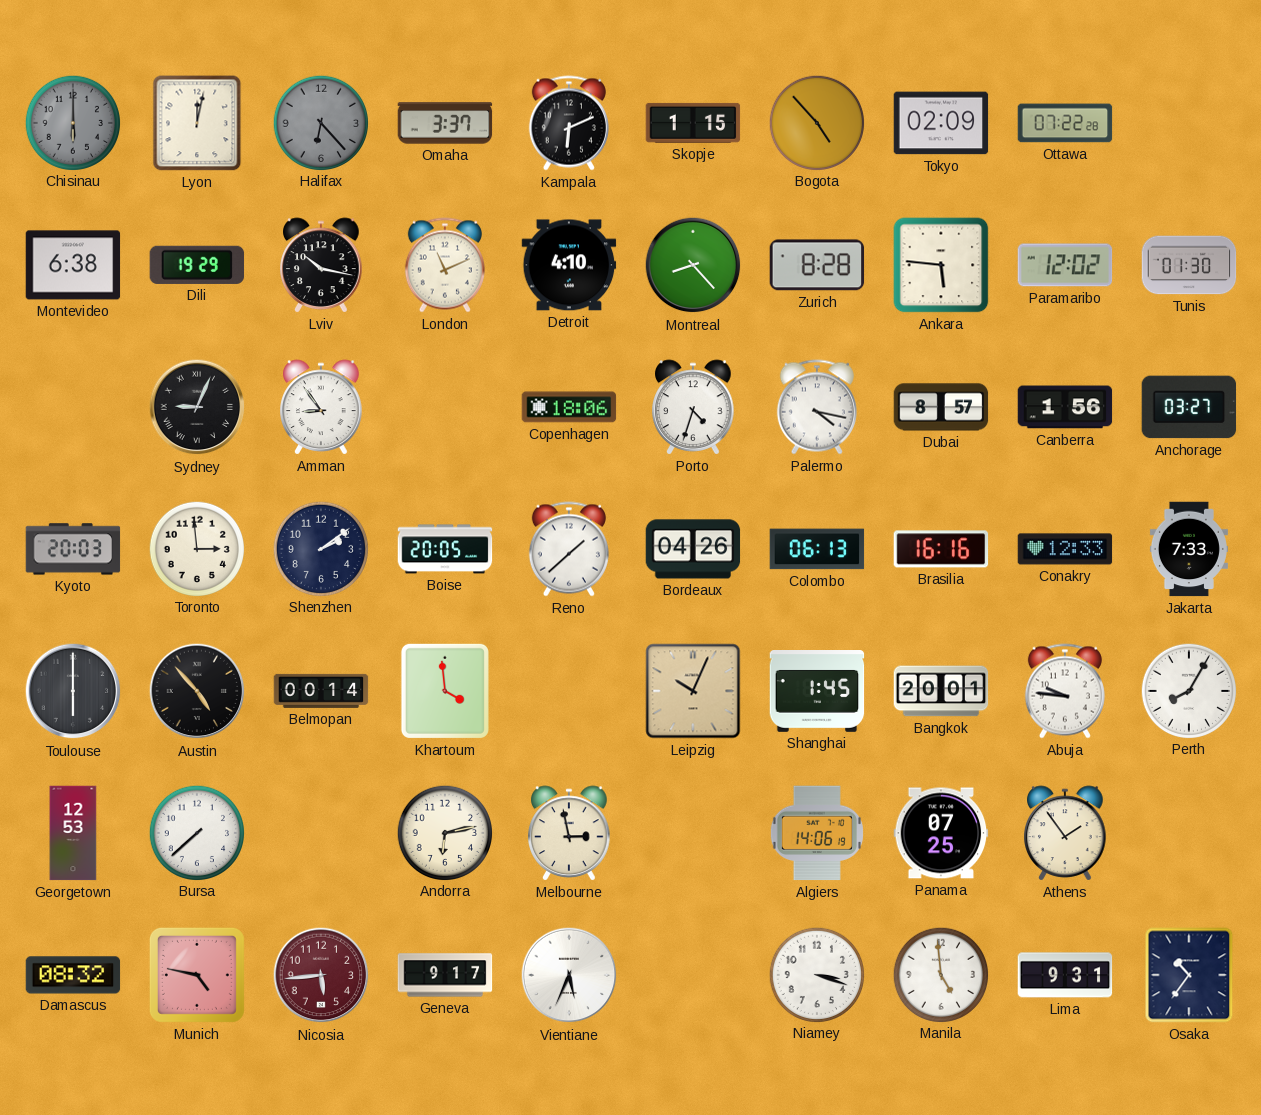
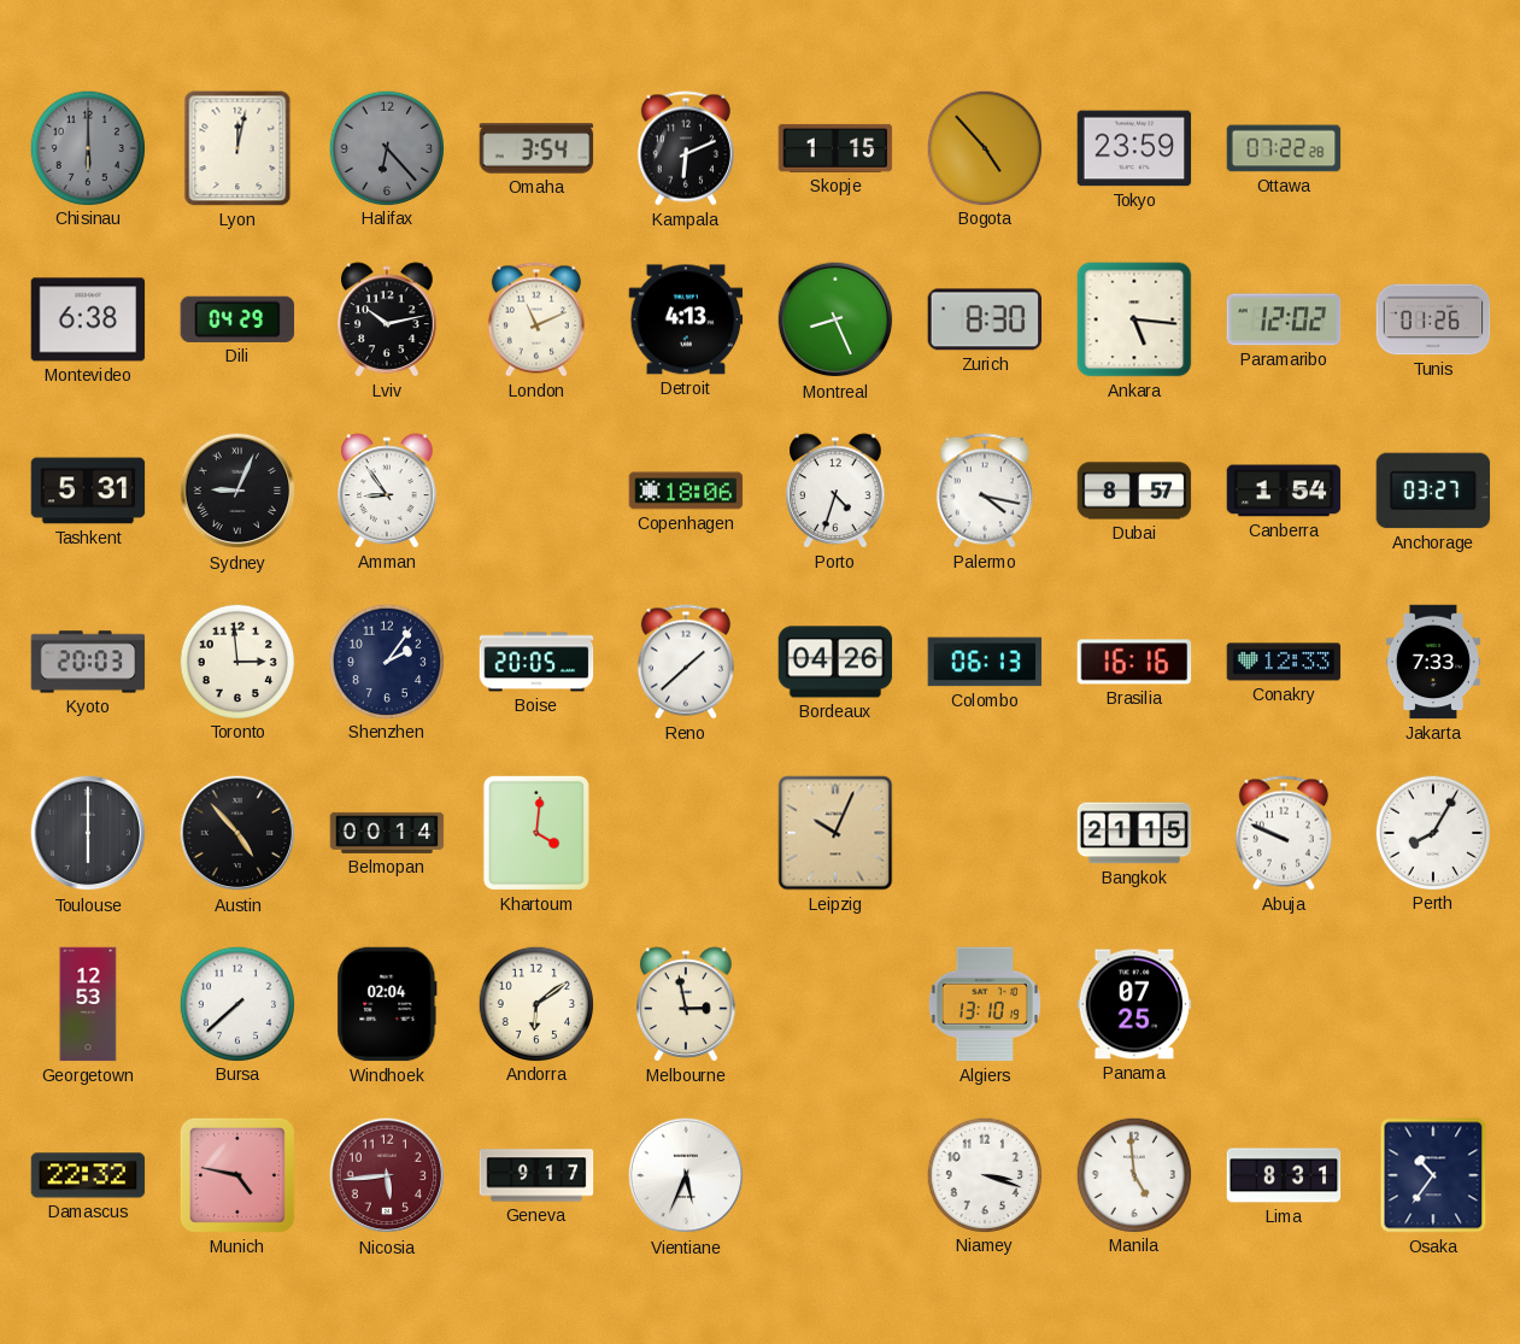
Omaha: 3:37 -> 3:54
Tokyo: 02:09 -> 23:59
Dili: 19:29 -> 04:29
Lviv: 10:17 -> 10:13
Detroit: 4:10 -> 4:13
Montreal: 8:23 -> 8:26
Zurich: 8:28 -> 8:30
Ankara: 5:46 -> 5:16
Tunis: 01:30 -> 01:26
Tashkent: none -> 5:31
Canberra: 1:56 -> 1:54
Shenzhen: 2:09 -> 2:06
Khartoum: 3:59 -> 4:01
Shanghai: 1:45 -> none
Bangkok: 20:01 -> 21:15
Abuja: 9:46 -> 9:49
Windhoek: none -> 02:04
Andorra: 6:13 -> 6:09
Algiers: 14:06 -> 13:10
Athens: 1:54 -> none
Damascus: 08:32 -> 22:32
Lima: 9:31 -> 8:31
